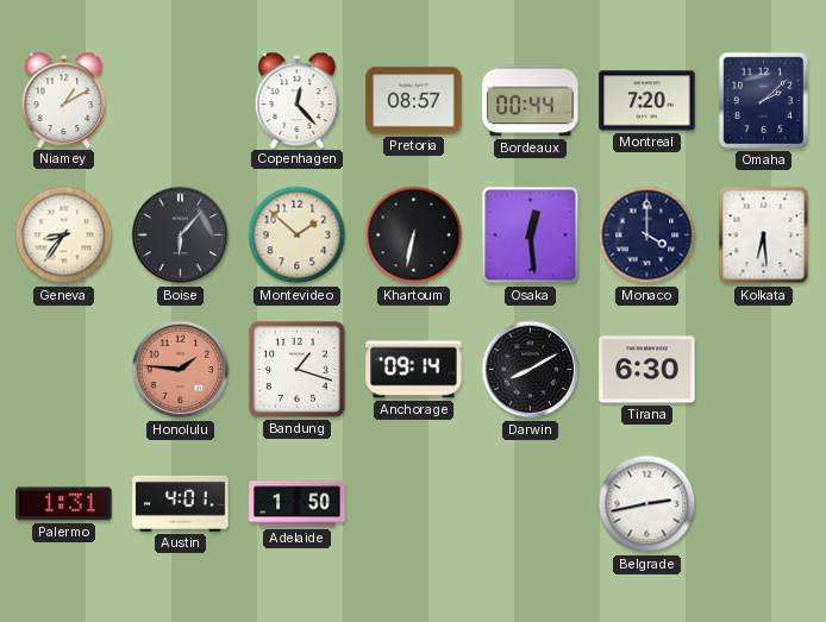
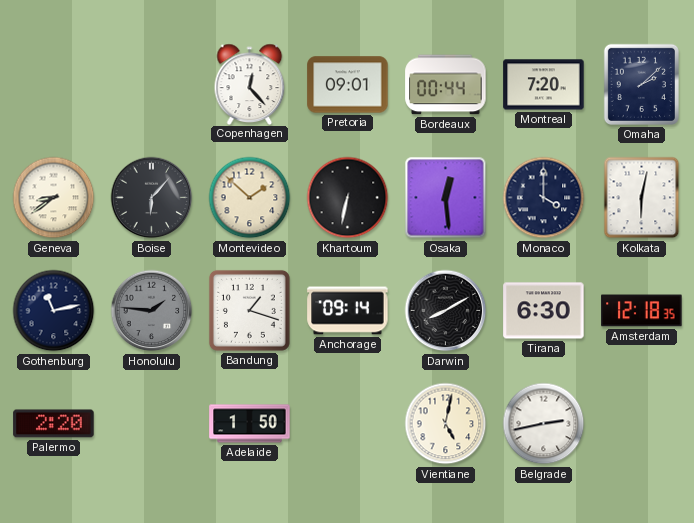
Niamey: 1:10 -> none
Pretoria: 08:57 -> 09:01
Geneva: 8:36 -> 8:39
Kolkata: 6:29 -> 6:02
Gothenburg: none -> 11:13
Honolulu dial: salmon -> grey
Amsterdam: none -> 12:18
Palermo: 1:31 -> 2:20
Austin: 4:01 -> none
Vientiane: none -> 5:02
